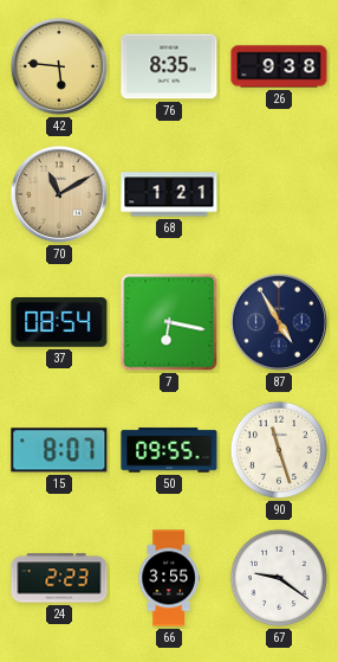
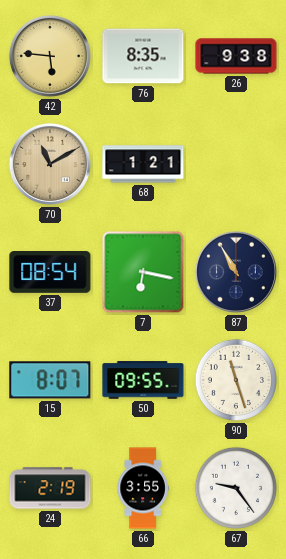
87: 4:55 -> 10:55
24: 2:23 -> 2:19
67: 9:21 -> 9:24
